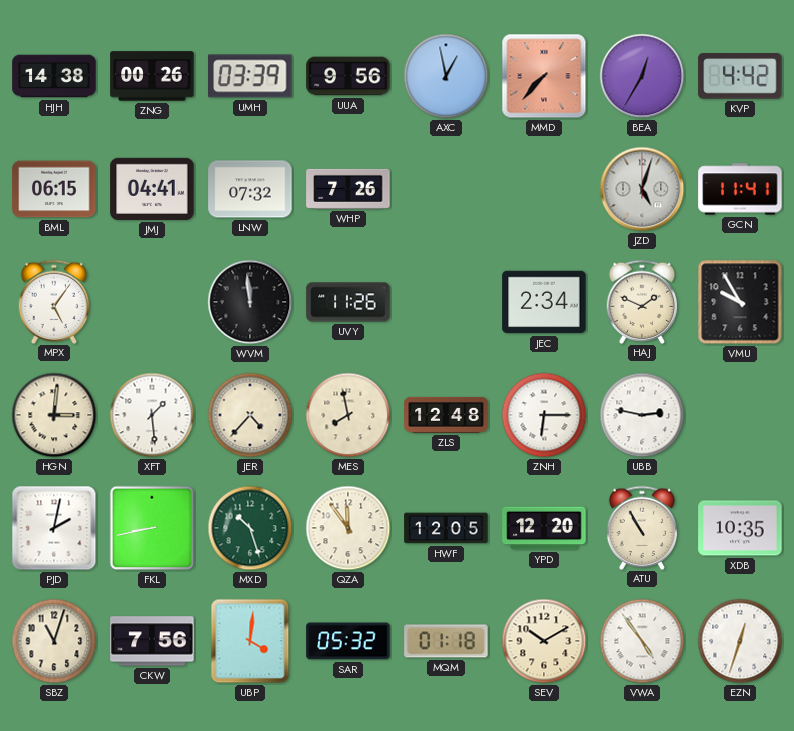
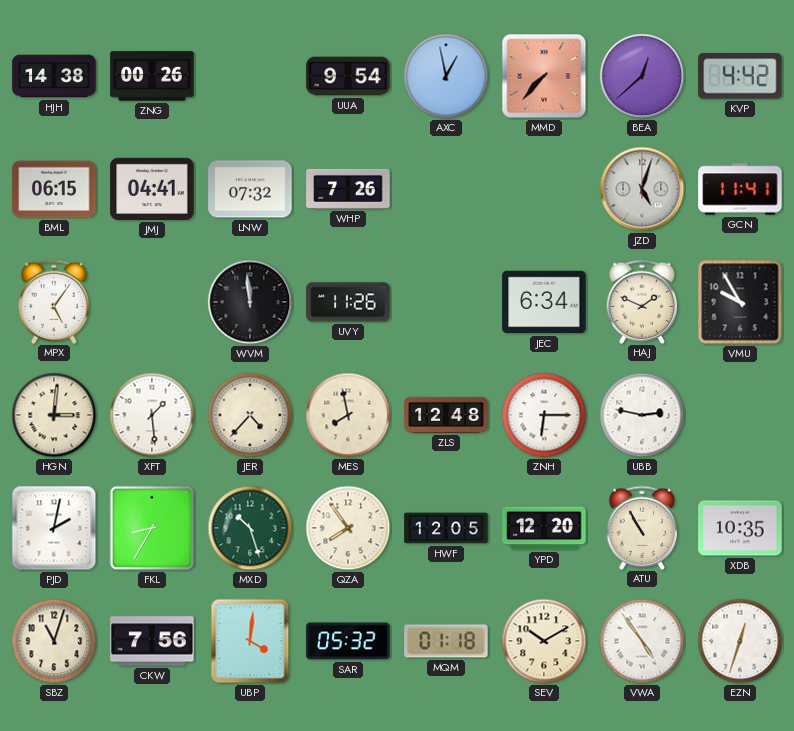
UMH: 03:39 -> none
UUA: 9:56 -> 9:54
BEA: 12:35 -> 12:38
JEC: 2:34 -> 6:34
FKL: 8:43 -> 8:35
QZA: 11:54 -> 7:54
